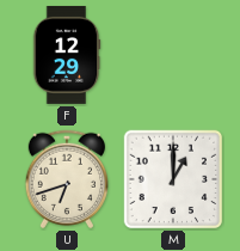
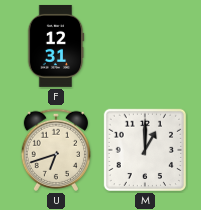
F: 12:29 -> 12:31
